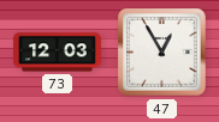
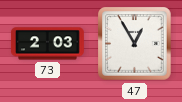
73: 12:03 -> 2:03
